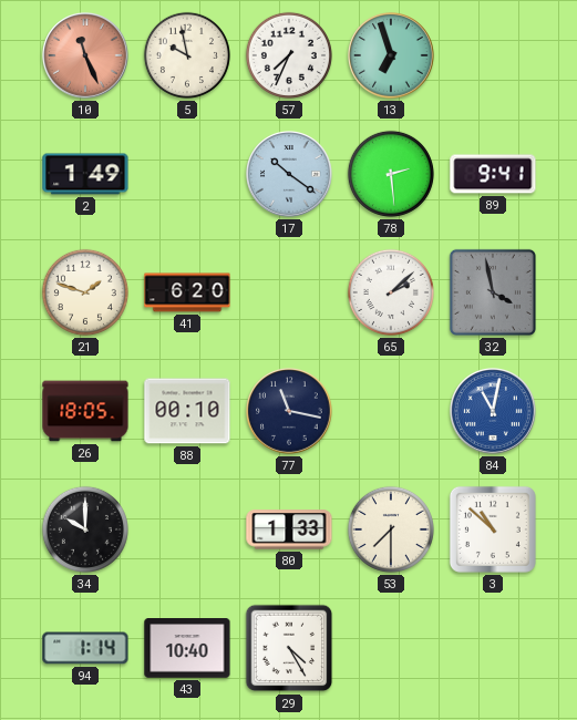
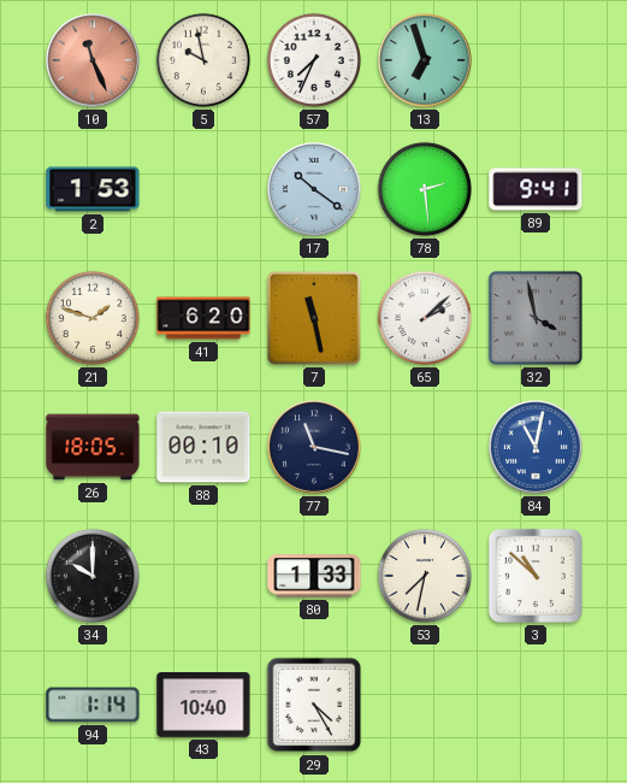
2: 1:49 -> 1:53
7: none -> 11:28
53: 7:30 -> 7:32
